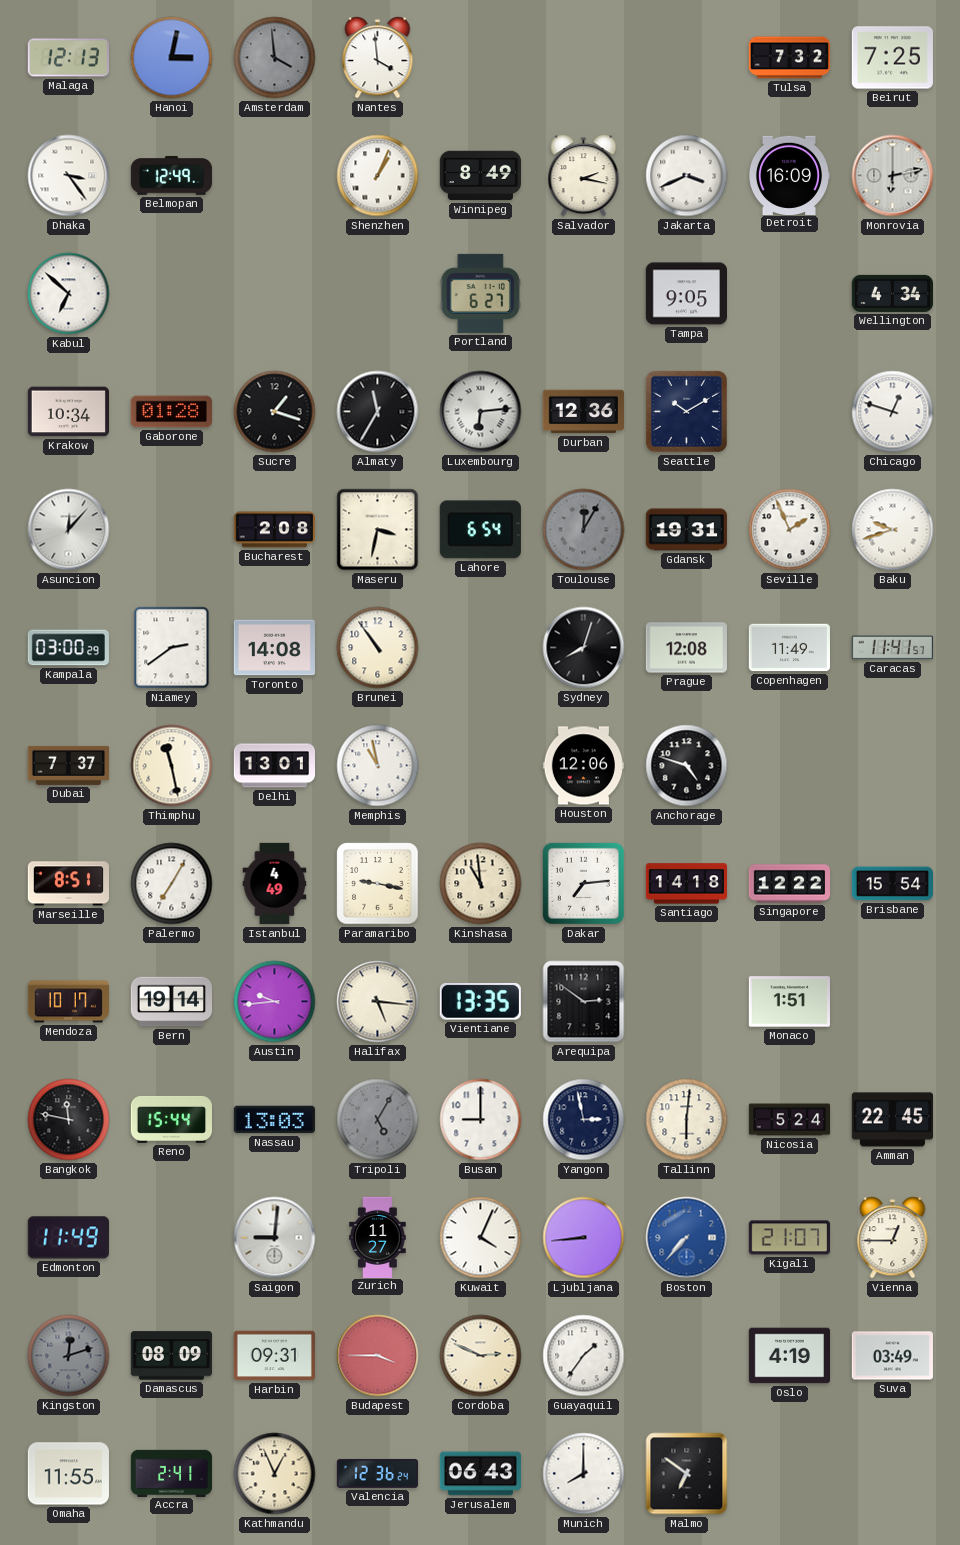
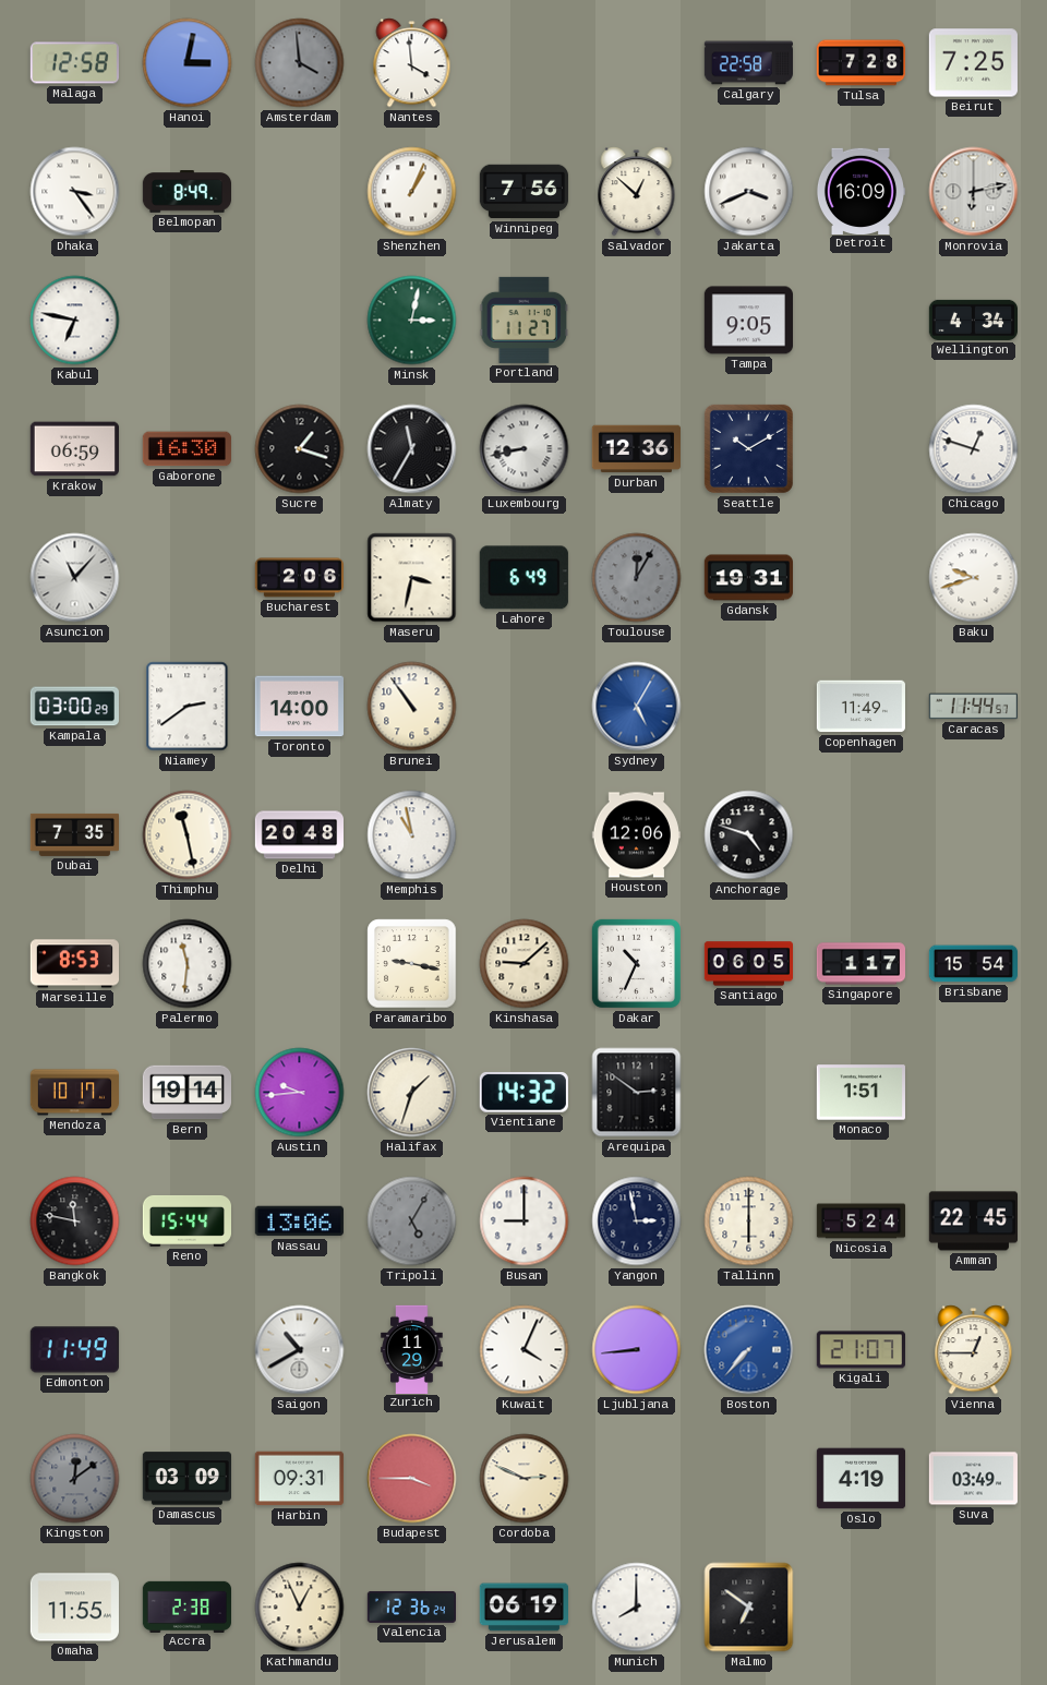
Malaga: 12:13 -> 12:58
Calgary: none -> 22:58
Tulsa: 7:32 -> 7:28
Belmopan: 12:49 -> 8:49
Winnipeg: 8:49 -> 7:56
Salvador: 2:17 -> 12:52
Kabul: 6:52 -> 6:47
Minsk: none -> 3:02
Portland: 6:27 -> 11:27
Krakow: 10:34 -> 06:59
Gaborone: 01:28 -> 16:30
Luxembourg: 6:14 -> 8:43
Asuncion: 12:07 -> 11:07
Bucharest: 2:08 -> 2:06
Lahore: 6:54 -> 6:49
Seville: 1:56 -> none
Toronto: 14:08 -> 14:00
Sydney: 8:03 -> 5:05
Sydney dial: black -> blue
Prague: 12:08 -> none
Caracas: 11:41 -> 11:44
Dubai: 7:37 -> 7:35
Delhi: 13:01 -> 20:48
Marseille: 8:51 -> 8:53
Palermo: 7:05 -> 11:31
Istanbul: 4:49 -> none
Kinshasa: 10:59 -> 9:08
Dakar: 7:14 -> 10:34
Santiago: 14:18 -> 06:05
Singapore: 12:22 -> 1:17
Halifax: 5:16 -> 1:33
Vientiane: 13:35 -> 14:32
Nassau: 13:03 -> 13:06
Tallinn: 6:01 -> 6:00
Saigon: 9:01 -> 10:40
Zurich: 11:27 -> 11:29
Kingston: 12:12 -> 12:09
Damascus: 08:09 -> 03:09
Guayaquil: 1:36 -> none
Accra: 2:41 -> 2:38
Jerusalem: 06:43 -> 06:19
